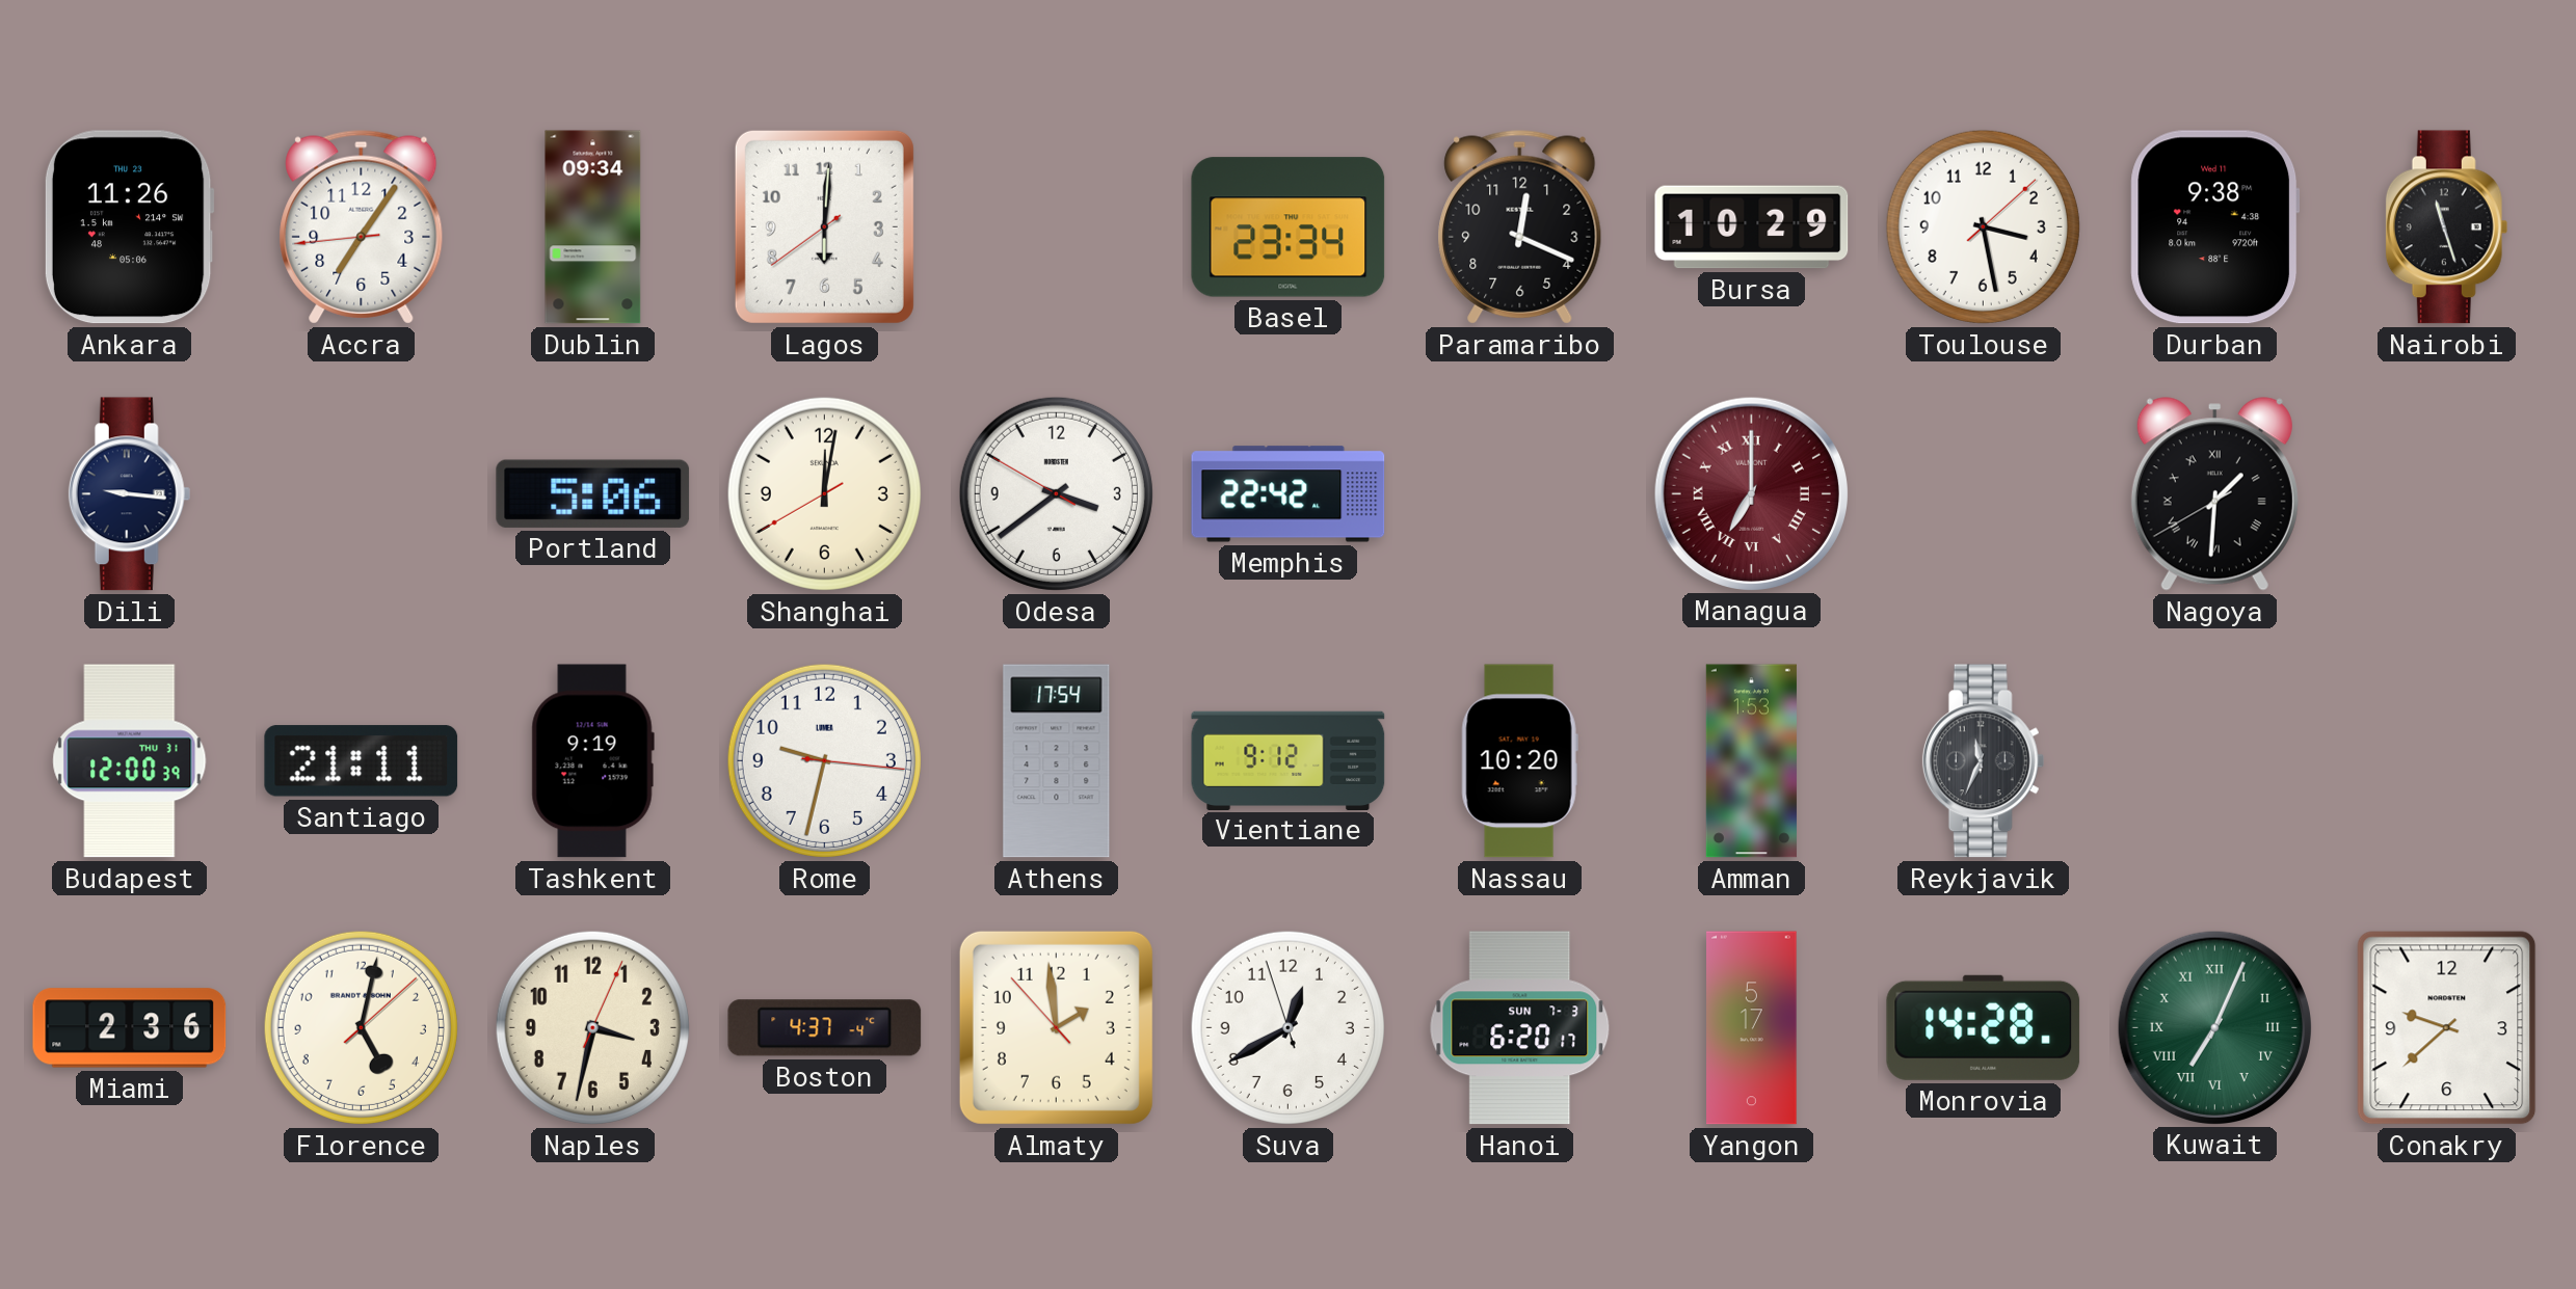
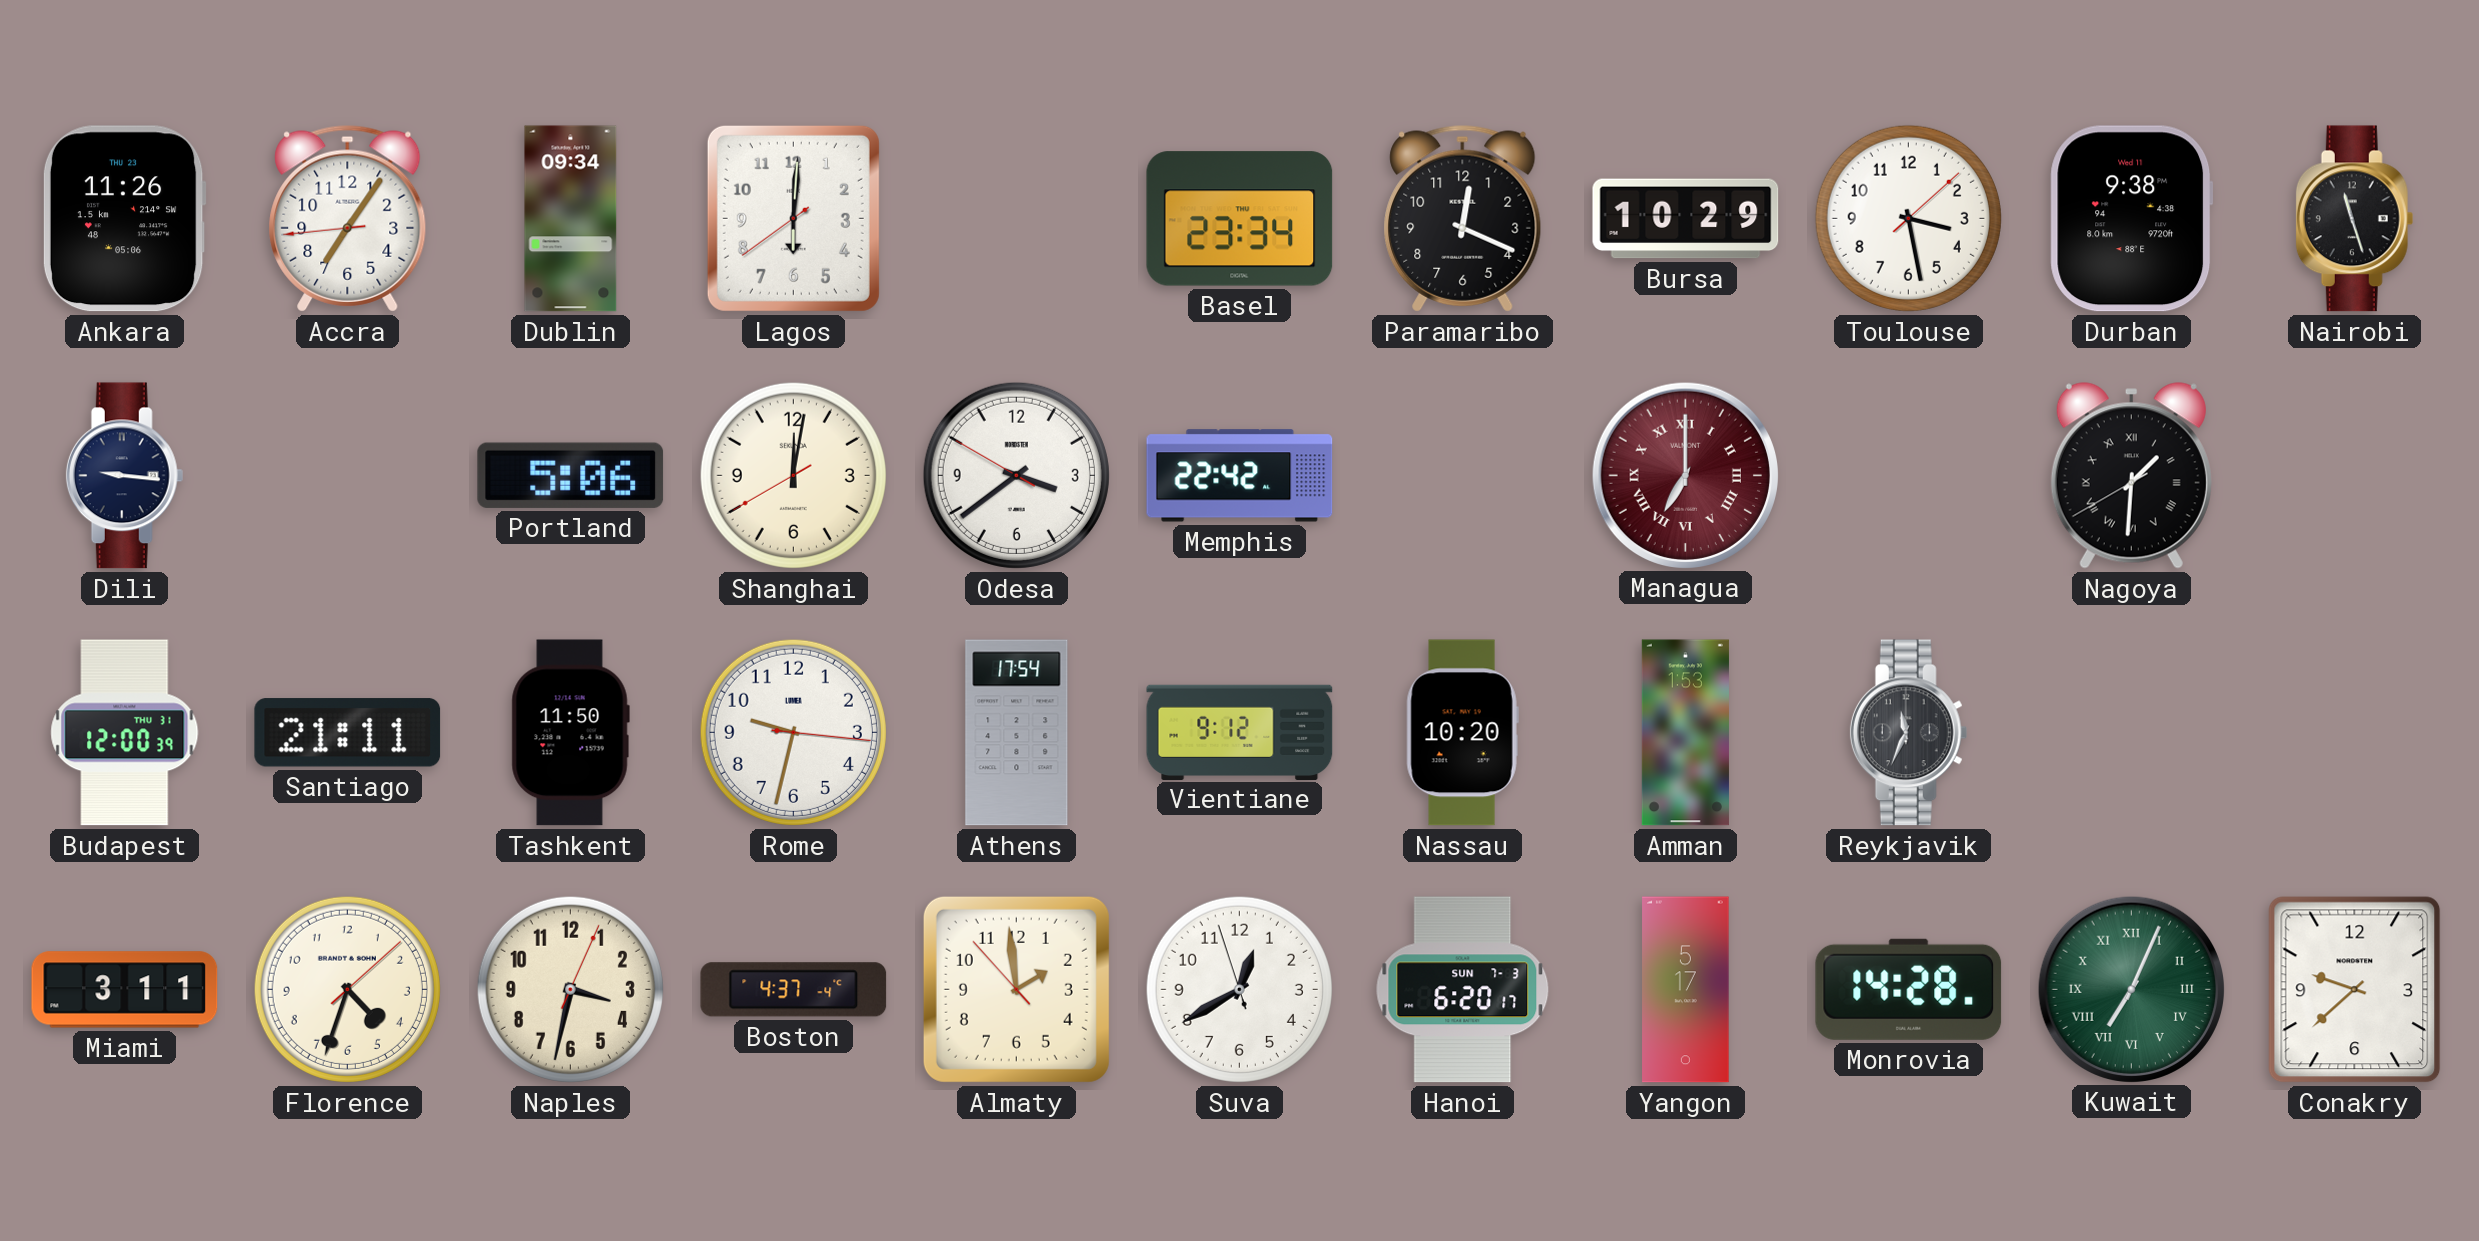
Tashkent: 9:19 -> 11:50
Miami: 2:36 -> 3:11
Florence: 5:02 -> 4:33
